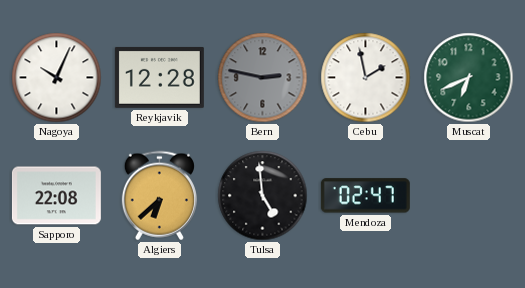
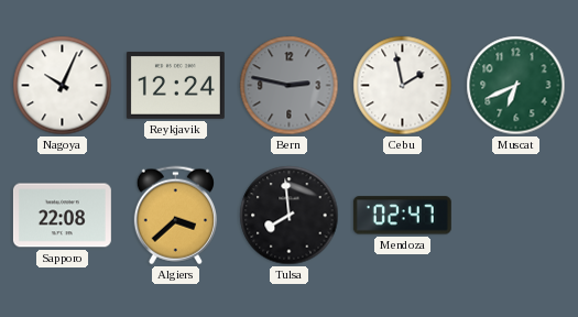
Reykjavik: 12:28 -> 12:24
Algiers: 6:38 -> 3:38
Tulsa: 4:59 -> 7:59
